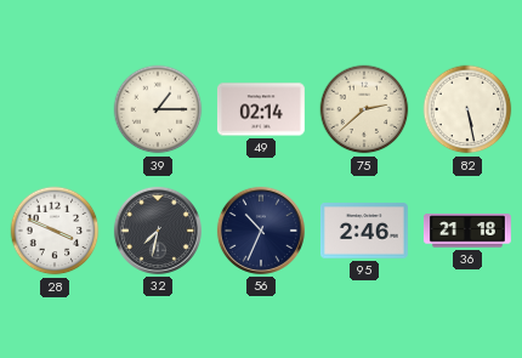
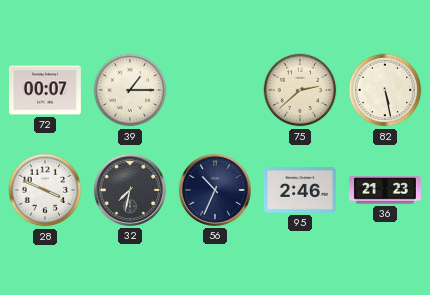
72: none -> 00:07
49: 02:14 -> none
36: 21:18 -> 21:23
